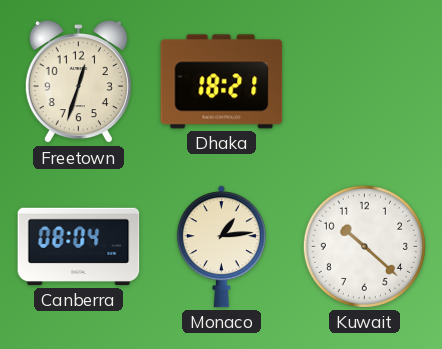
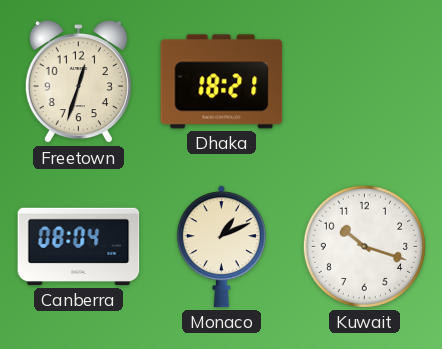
Monaco: 1:14 -> 1:11
Kuwait: 10:22 -> 10:18
